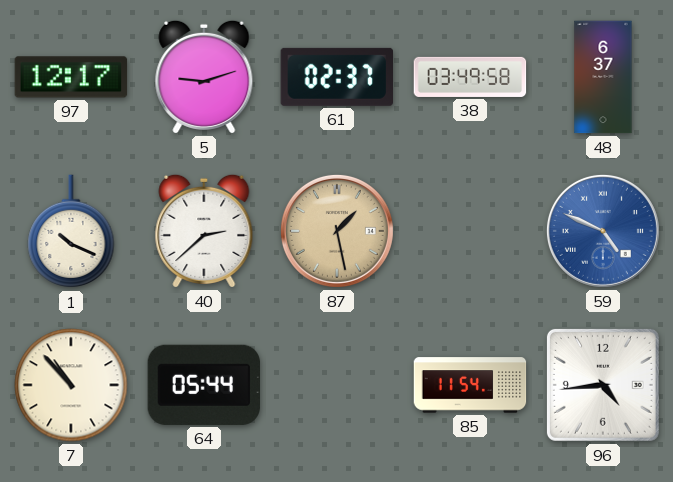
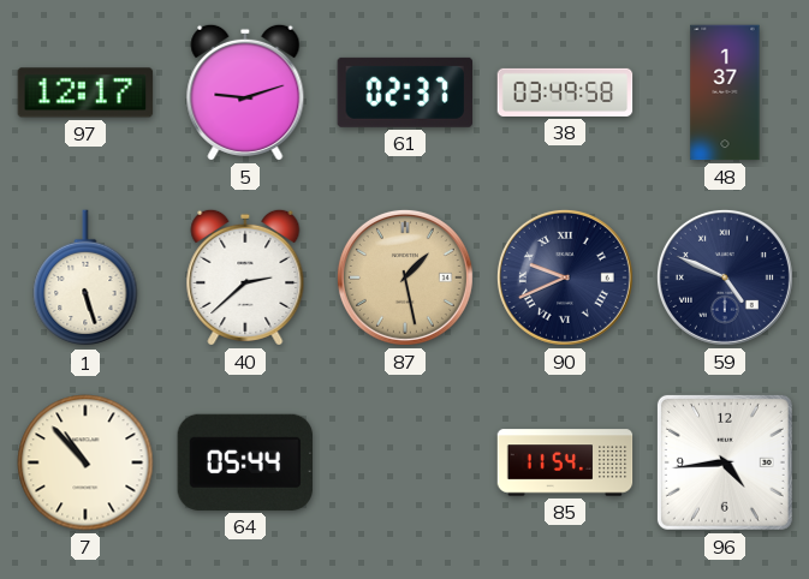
48: 6:37 -> 1:37
1: 10:19 -> 5:27
90: none -> 9:41
59 dial: blue -> navy
